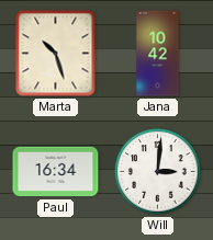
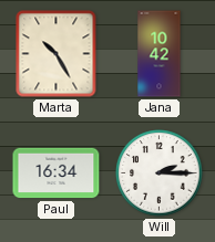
Marta: 10:27 -> 10:25
Will: 3:01 -> 2:15
